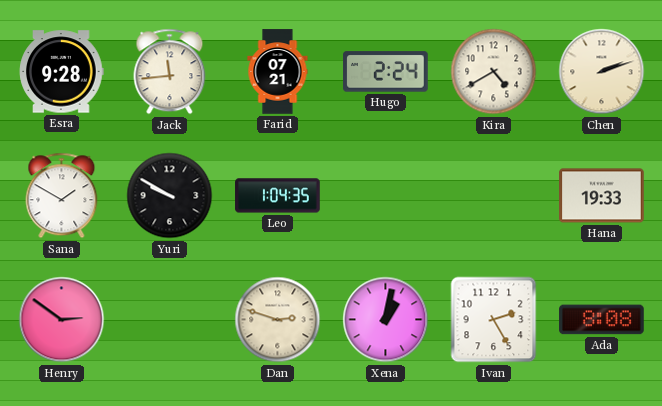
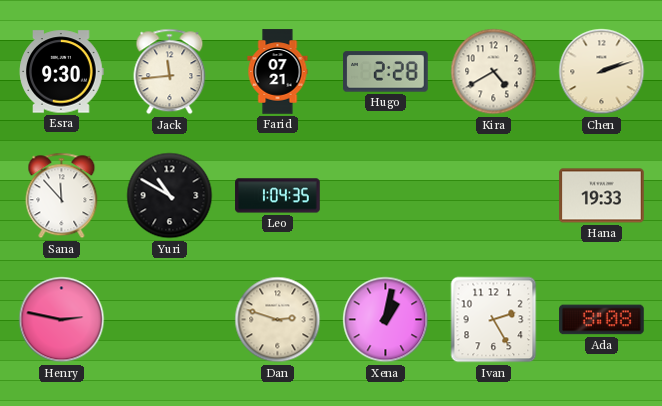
Esra: 9:28 -> 9:30
Hugo: 2:24 -> 2:28
Sana: 1:50 -> 11:53
Yuri: 9:50 -> 10:50
Henry: 2:51 -> 2:47
